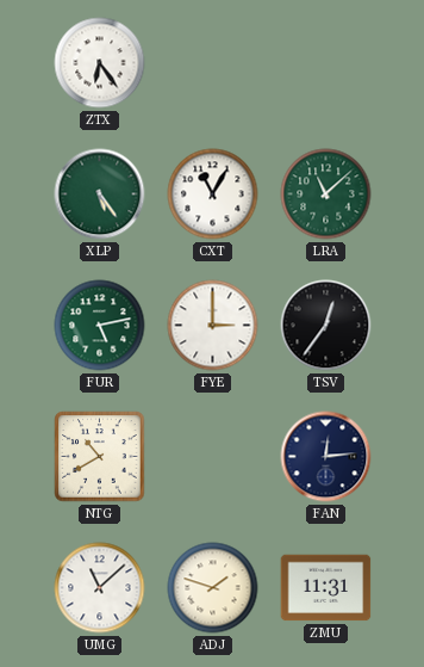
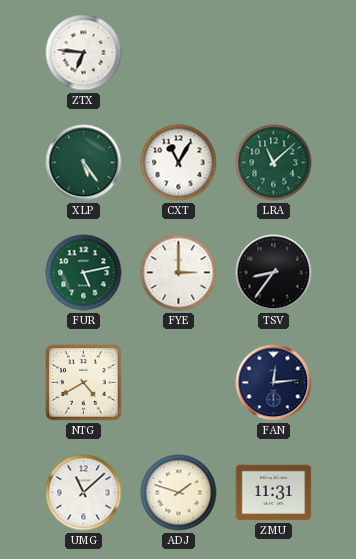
ZTX: 6:24 -> 6:46
TSV: 12:36 -> 8:36
NTG: 10:40 -> 4:40
